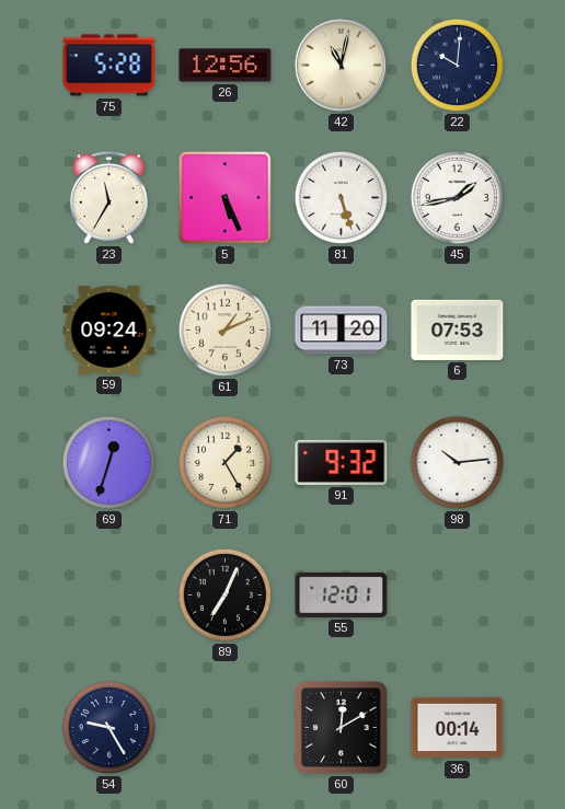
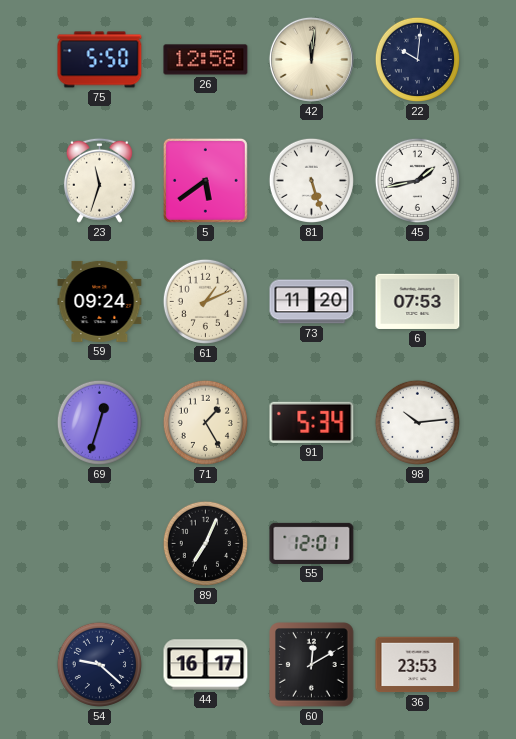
75: 5:28 -> 5:50
26: 12:56 -> 12:58
42: 11:02 -> 12:01
23: 11:35 -> 11:33
5: 5:26 -> 5:39
91: 9:32 -> 5:34
54: 9:25 -> 9:22
44: none -> 16:17
36: 00:14 -> 23:53
